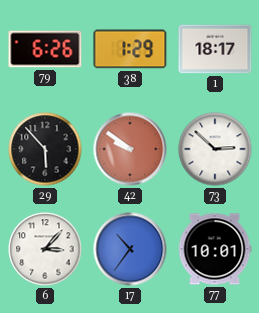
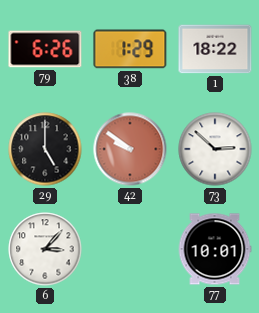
1: 18:17 -> 18:22
29: 5:53 -> 5:00
17: 10:36 -> none
